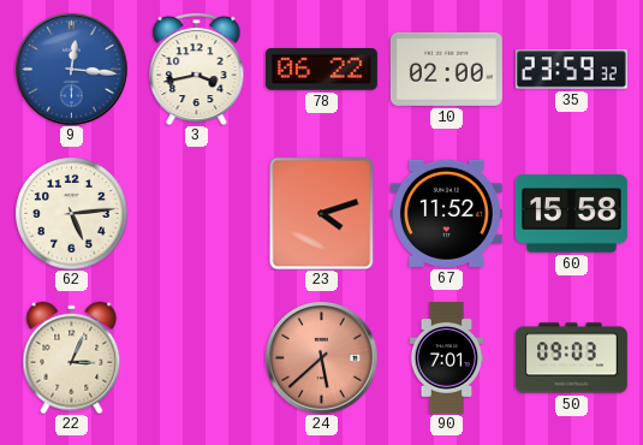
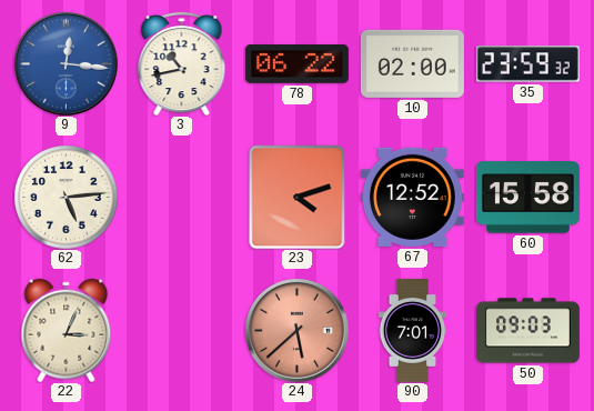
3: 3:43 -> 10:43
67: 11:52 -> 12:52
